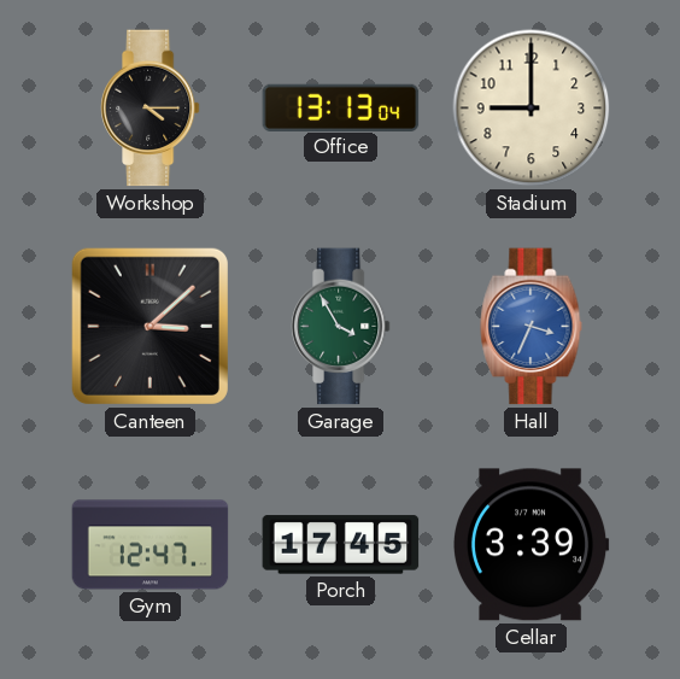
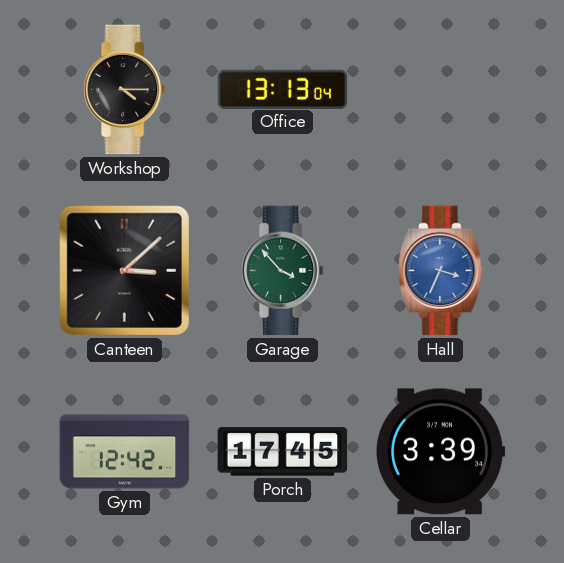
Stadium: 9:00 -> none
Garage: 3:55 -> 3:53
Gym: 12:47 -> 12:42
